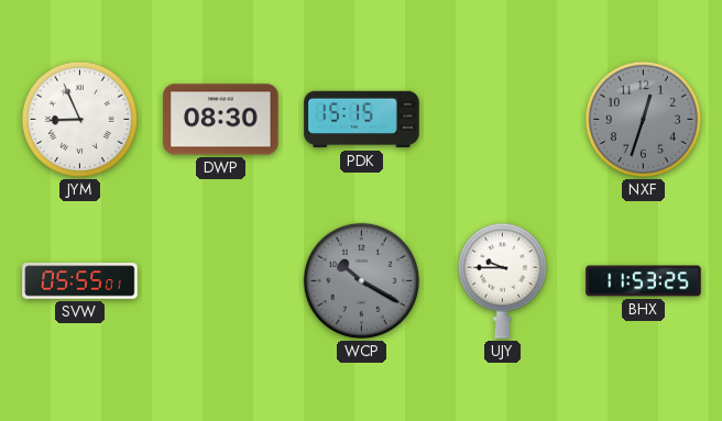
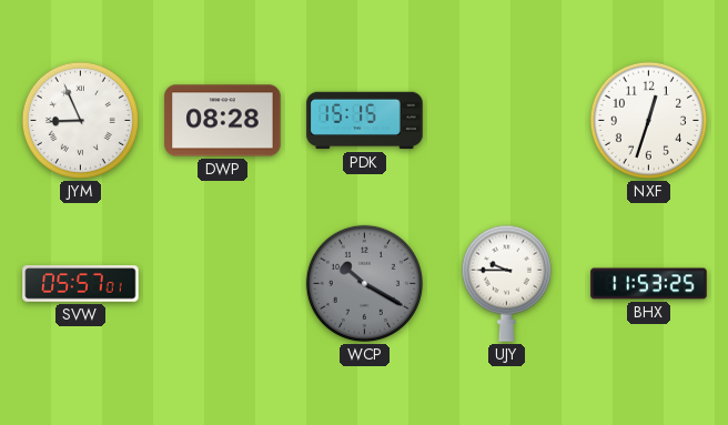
DWP: 08:30 -> 08:28
NXF dial: grey -> white
SVW: 05:55 -> 05:57
